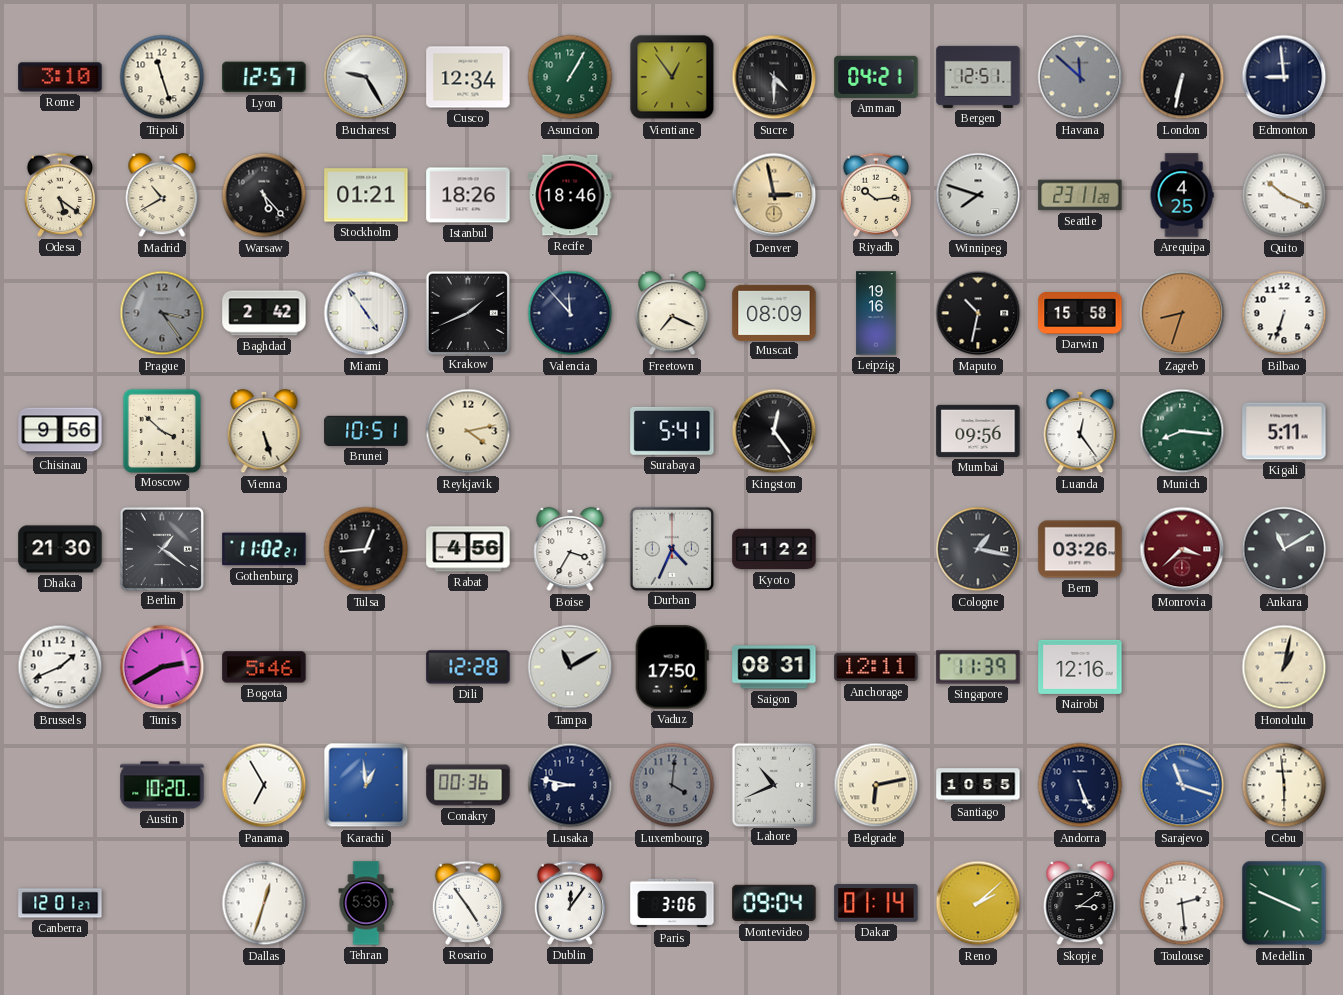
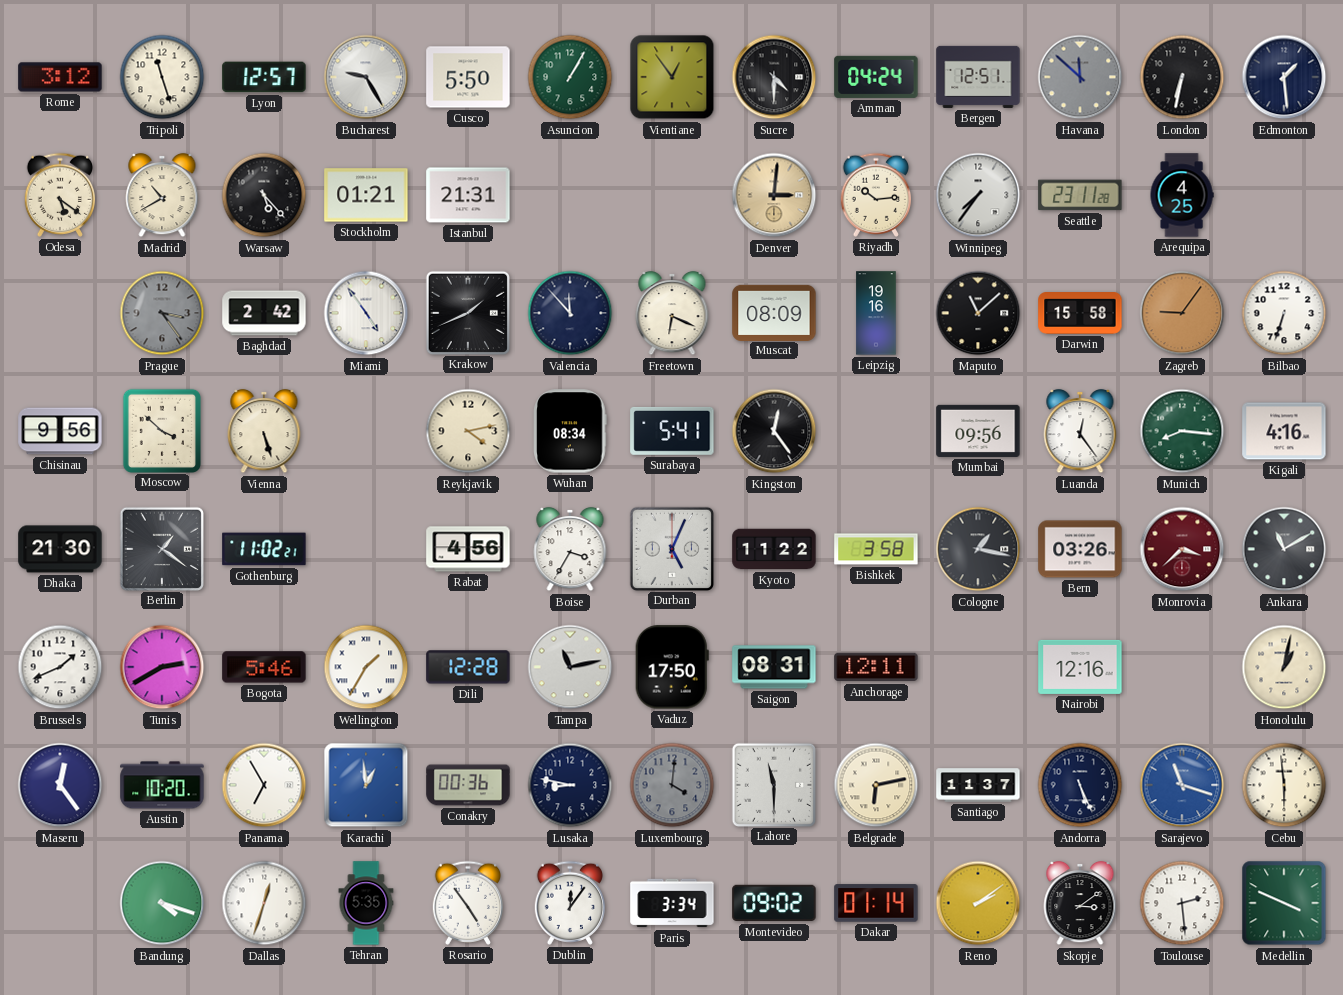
Rome: 3:10 -> 3:12
Cusco: 12:34 -> 5:50
Amman: 04:21 -> 04:24
Edmonton: 8:59 -> 1:29
Istanbul: 18:26 -> 21:31
Recife: 18:46 -> none
Denver: 2:58 -> 3:01
Winnipeg: 7:48 -> 7:36
Quito: 10:19 -> none
Freetown: 7:19 -> 6:19
Maputo: 10:32 -> 11:08
Zagreb: 8:33 -> 9:06
Brunei: 10:51 -> none
Wuhan: none -> 08:34
Kigali: 5:11 -> 4:16
Tulsa: 12:44 -> none
Durban: 4:34 -> 5:04
Bishkek: none -> 3:58
Wellington: none -> 1:35
Tampa: 11:10 -> 11:13
Singapore: 11:39 -> none
Maseru: none -> 12:24
Lahore: 10:41 -> 11:30
Santiago: 10:55 -> 11:37
Canberra: 12:01 -> none
Bandung: none -> 4:18
Paris: 3:06 -> 3:34
Montevideo: 09:04 -> 09:02
Reno: 2:08 -> 2:09
